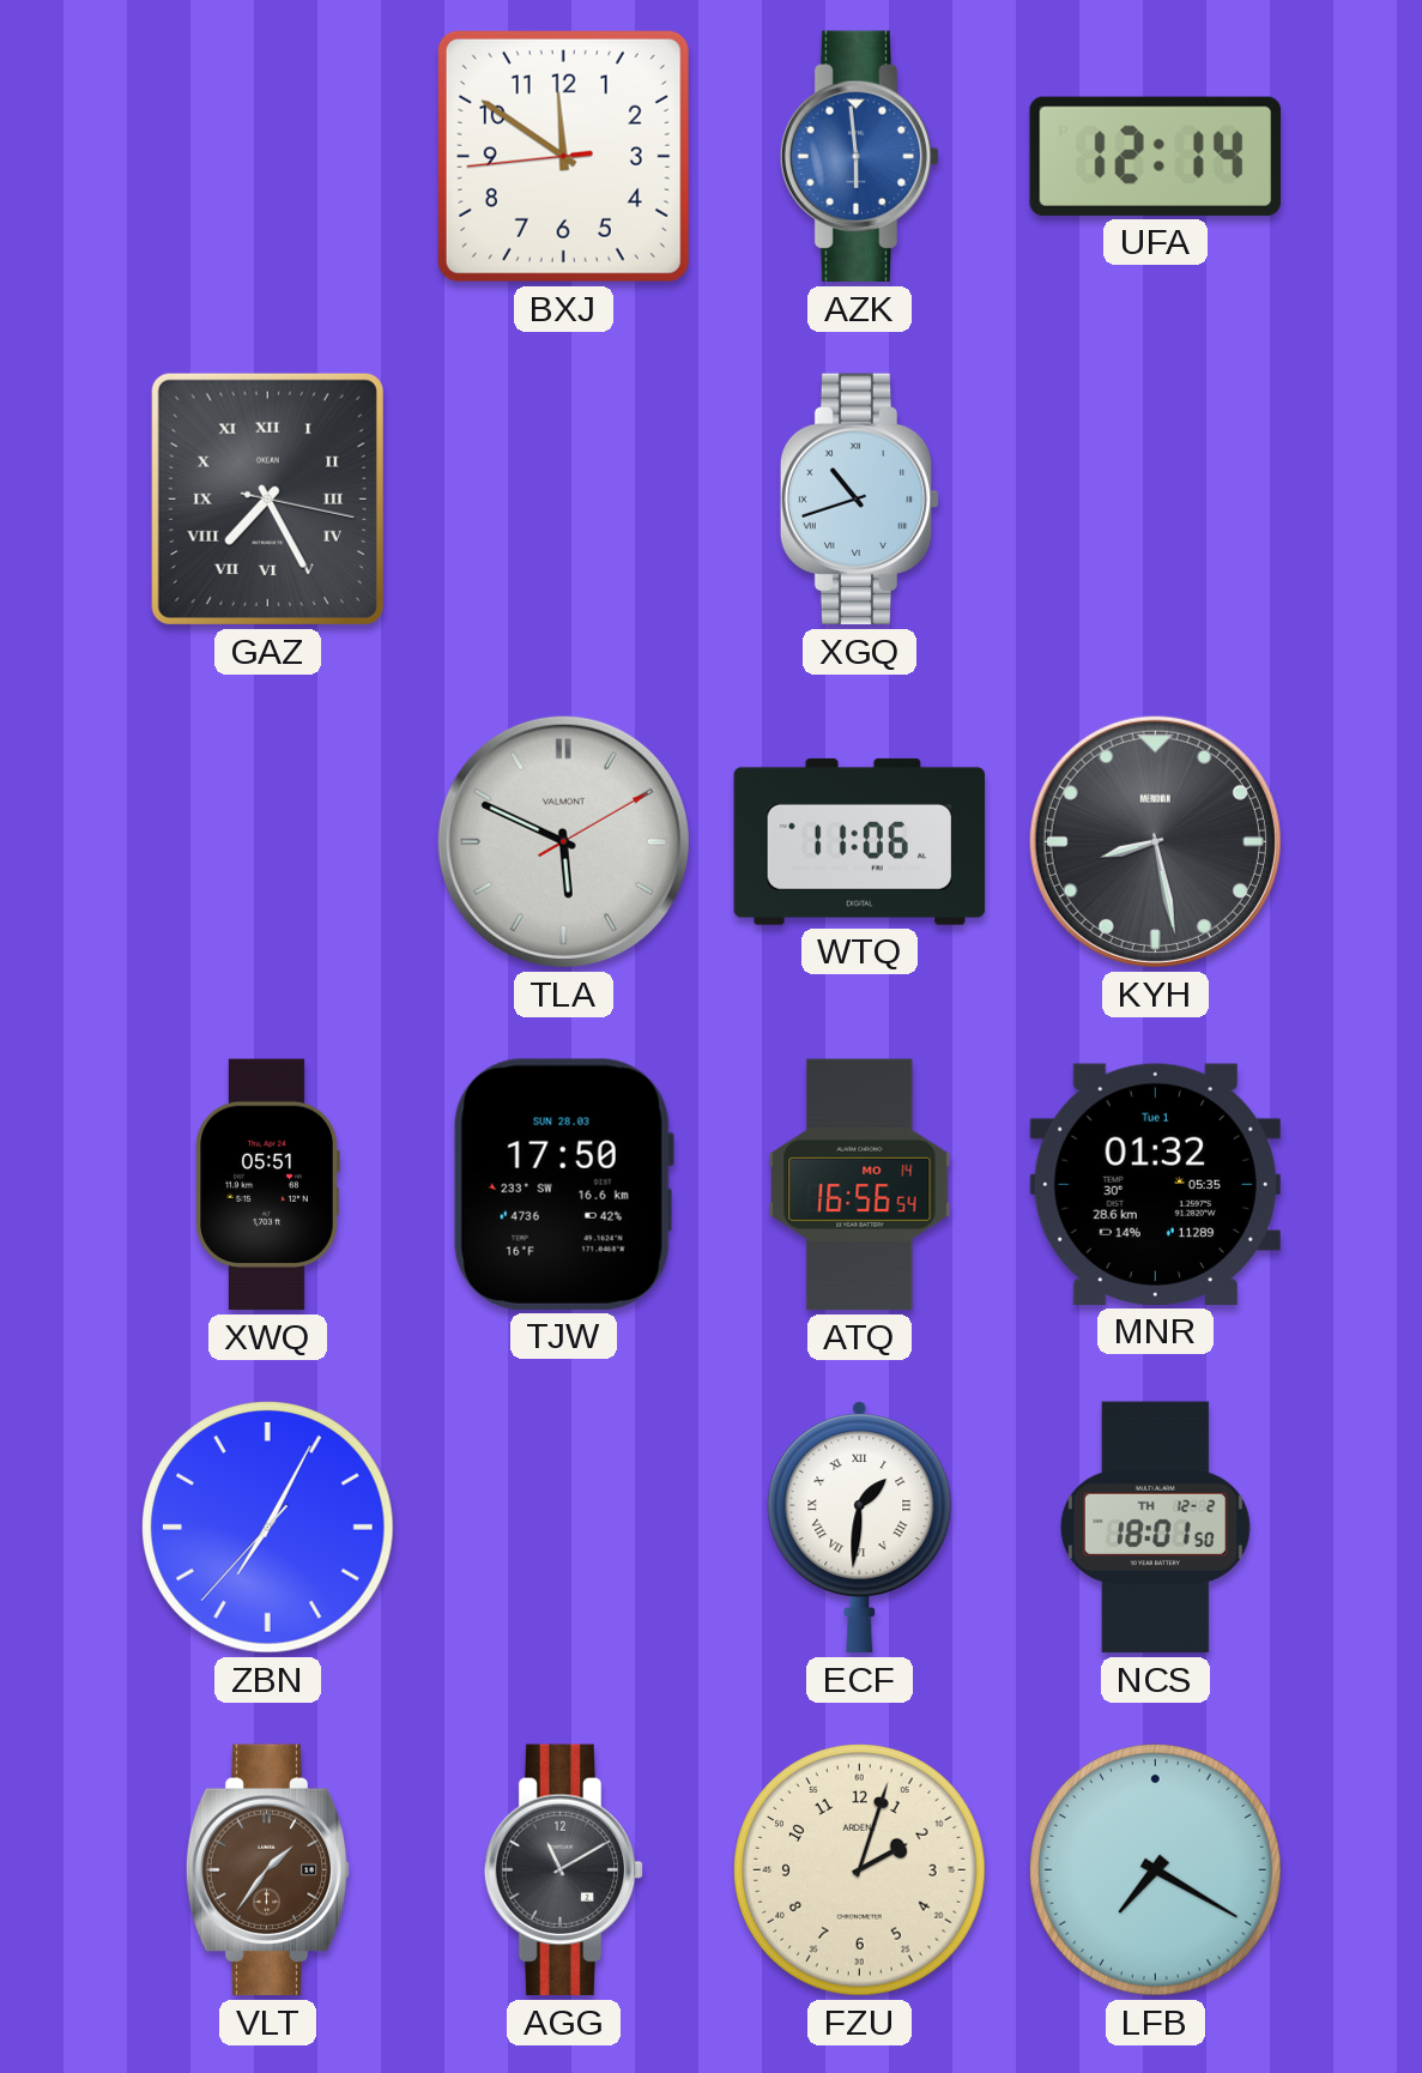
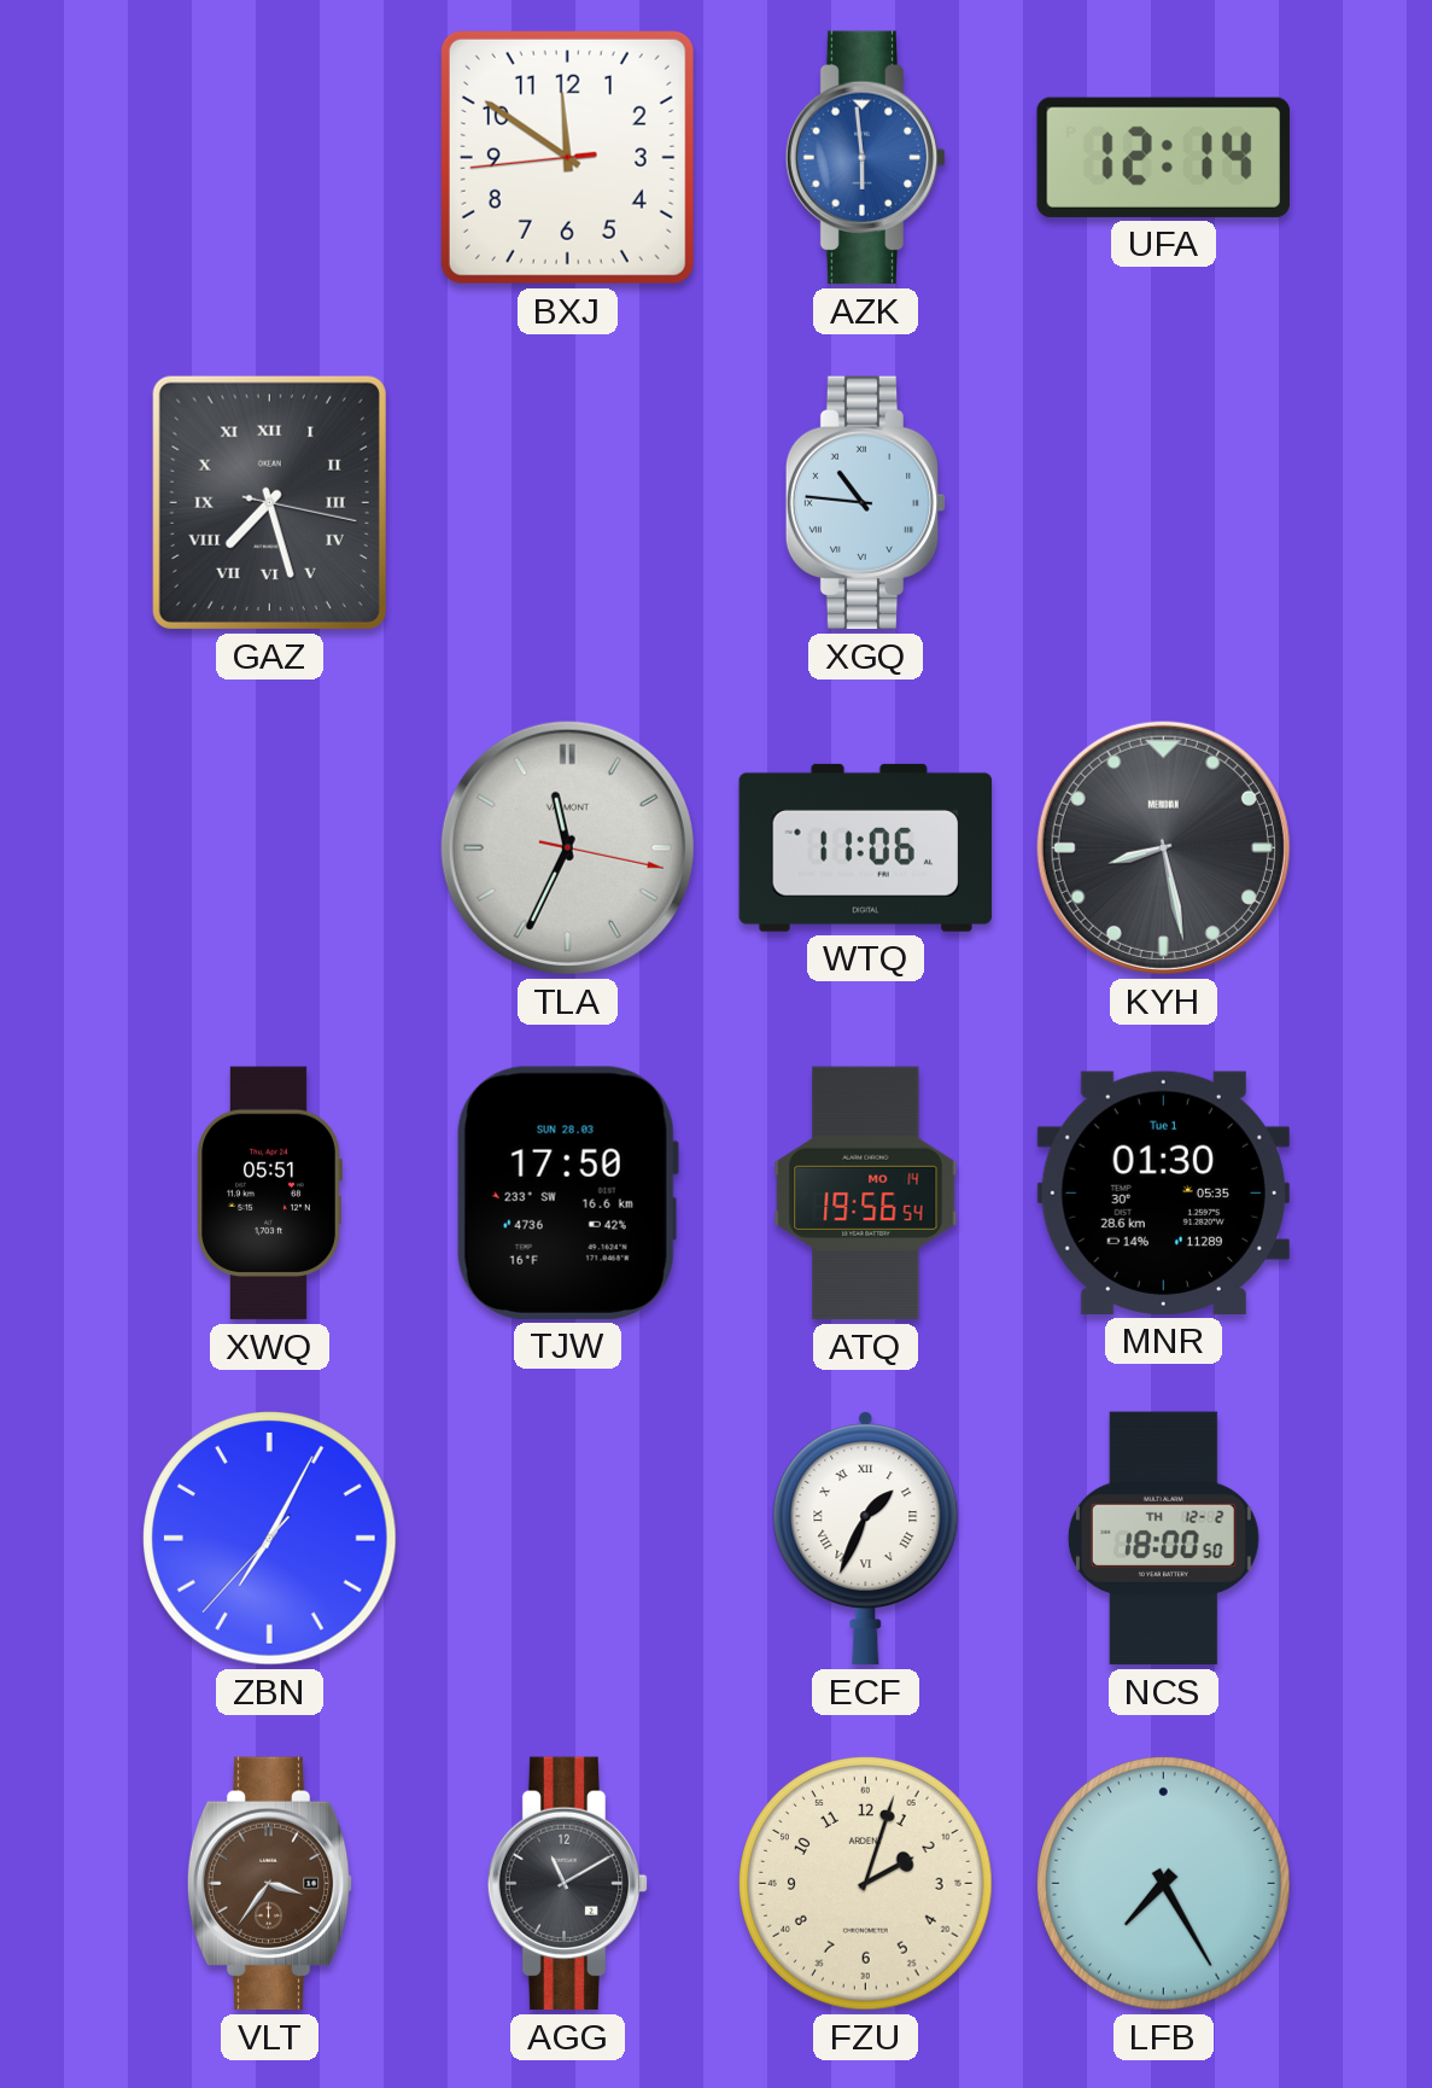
GAZ: 7:25 -> 7:27
XGQ: 10:42 -> 10:46
TLA: 5:49 -> 11:34
ATQ: 16:56 -> 19:56
MNR: 01:32 -> 01:30
ECF: 1:31 -> 1:34
NCS: 18:01 -> 18:00
VLT: 1:36 -> 3:36
LFB: 7:20 -> 7:25
